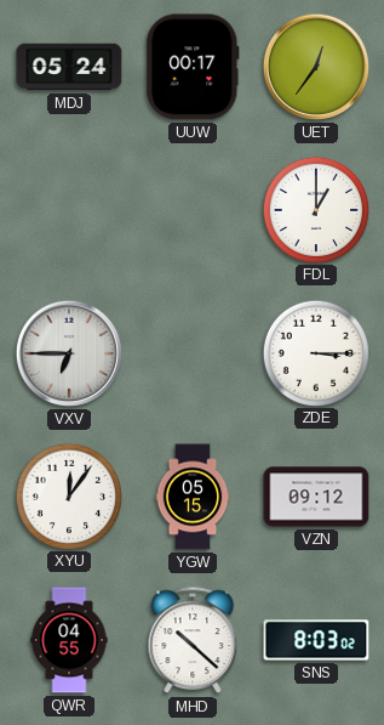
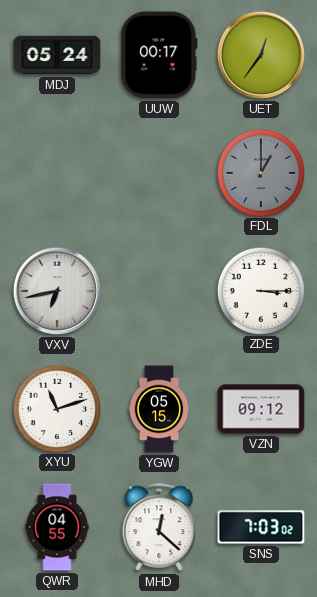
FDL dial: white -> grey
VXV: 6:45 -> 6:43
XYU: 12:06 -> 11:12
MHD: 10:22 -> 12:22
SNS: 8:03 -> 7:03
